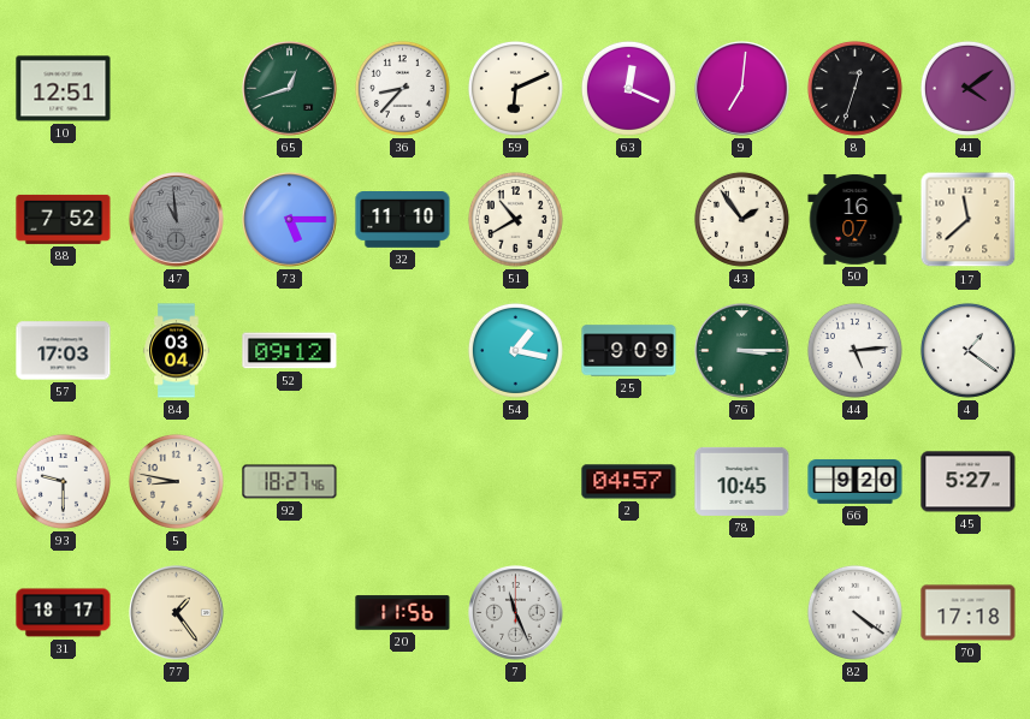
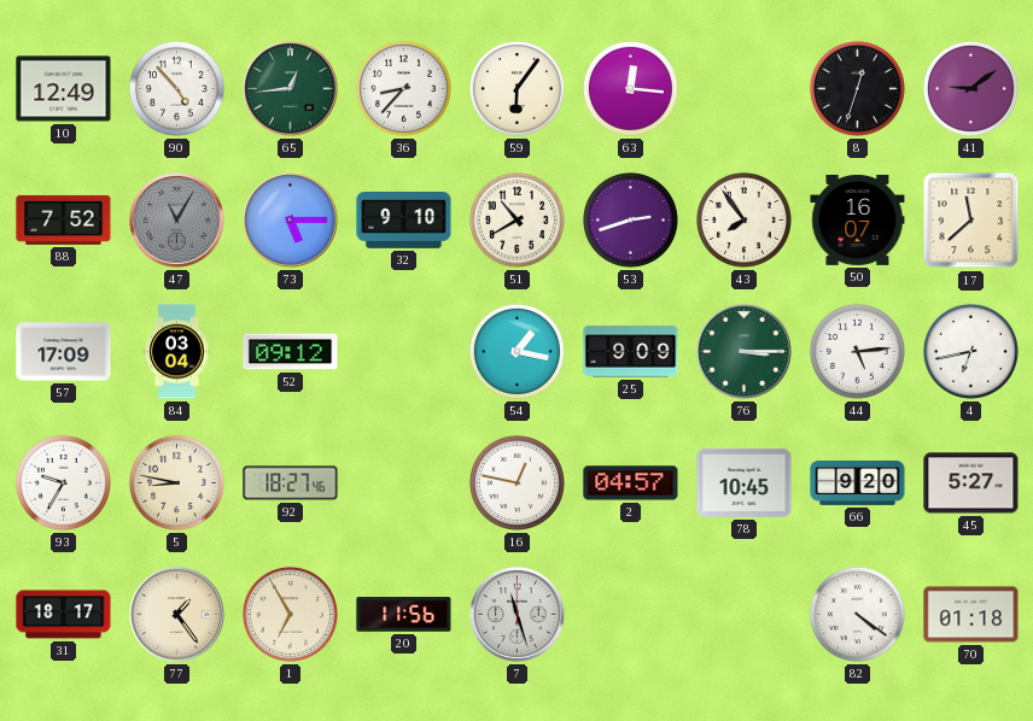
10: 12:51 -> 12:49
90: none -> 4:53
65: 12:42 -> 12:44
59: 6:11 -> 6:06
63: 12:19 -> 12:16
9: 7:01 -> none
41: 4:09 -> 9:09
47: 10:59 -> 11:05
32: 11:10 -> 9:10
53: none -> 2:42
43: 1:54 -> 7:54
57: 17:03 -> 17:09
4: 1:21 -> 6:43
93: 9:30 -> 9:35
16: none -> 12:47
1: none -> 6:55
7: 11:26 -> 11:27
70: 17:18 -> 01:18
